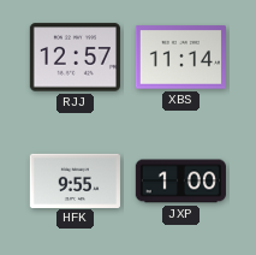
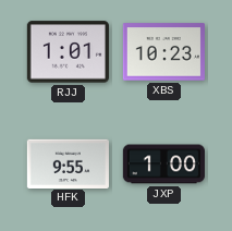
RJJ: 12:57 -> 1:01
XBS: 11:14 -> 10:23
